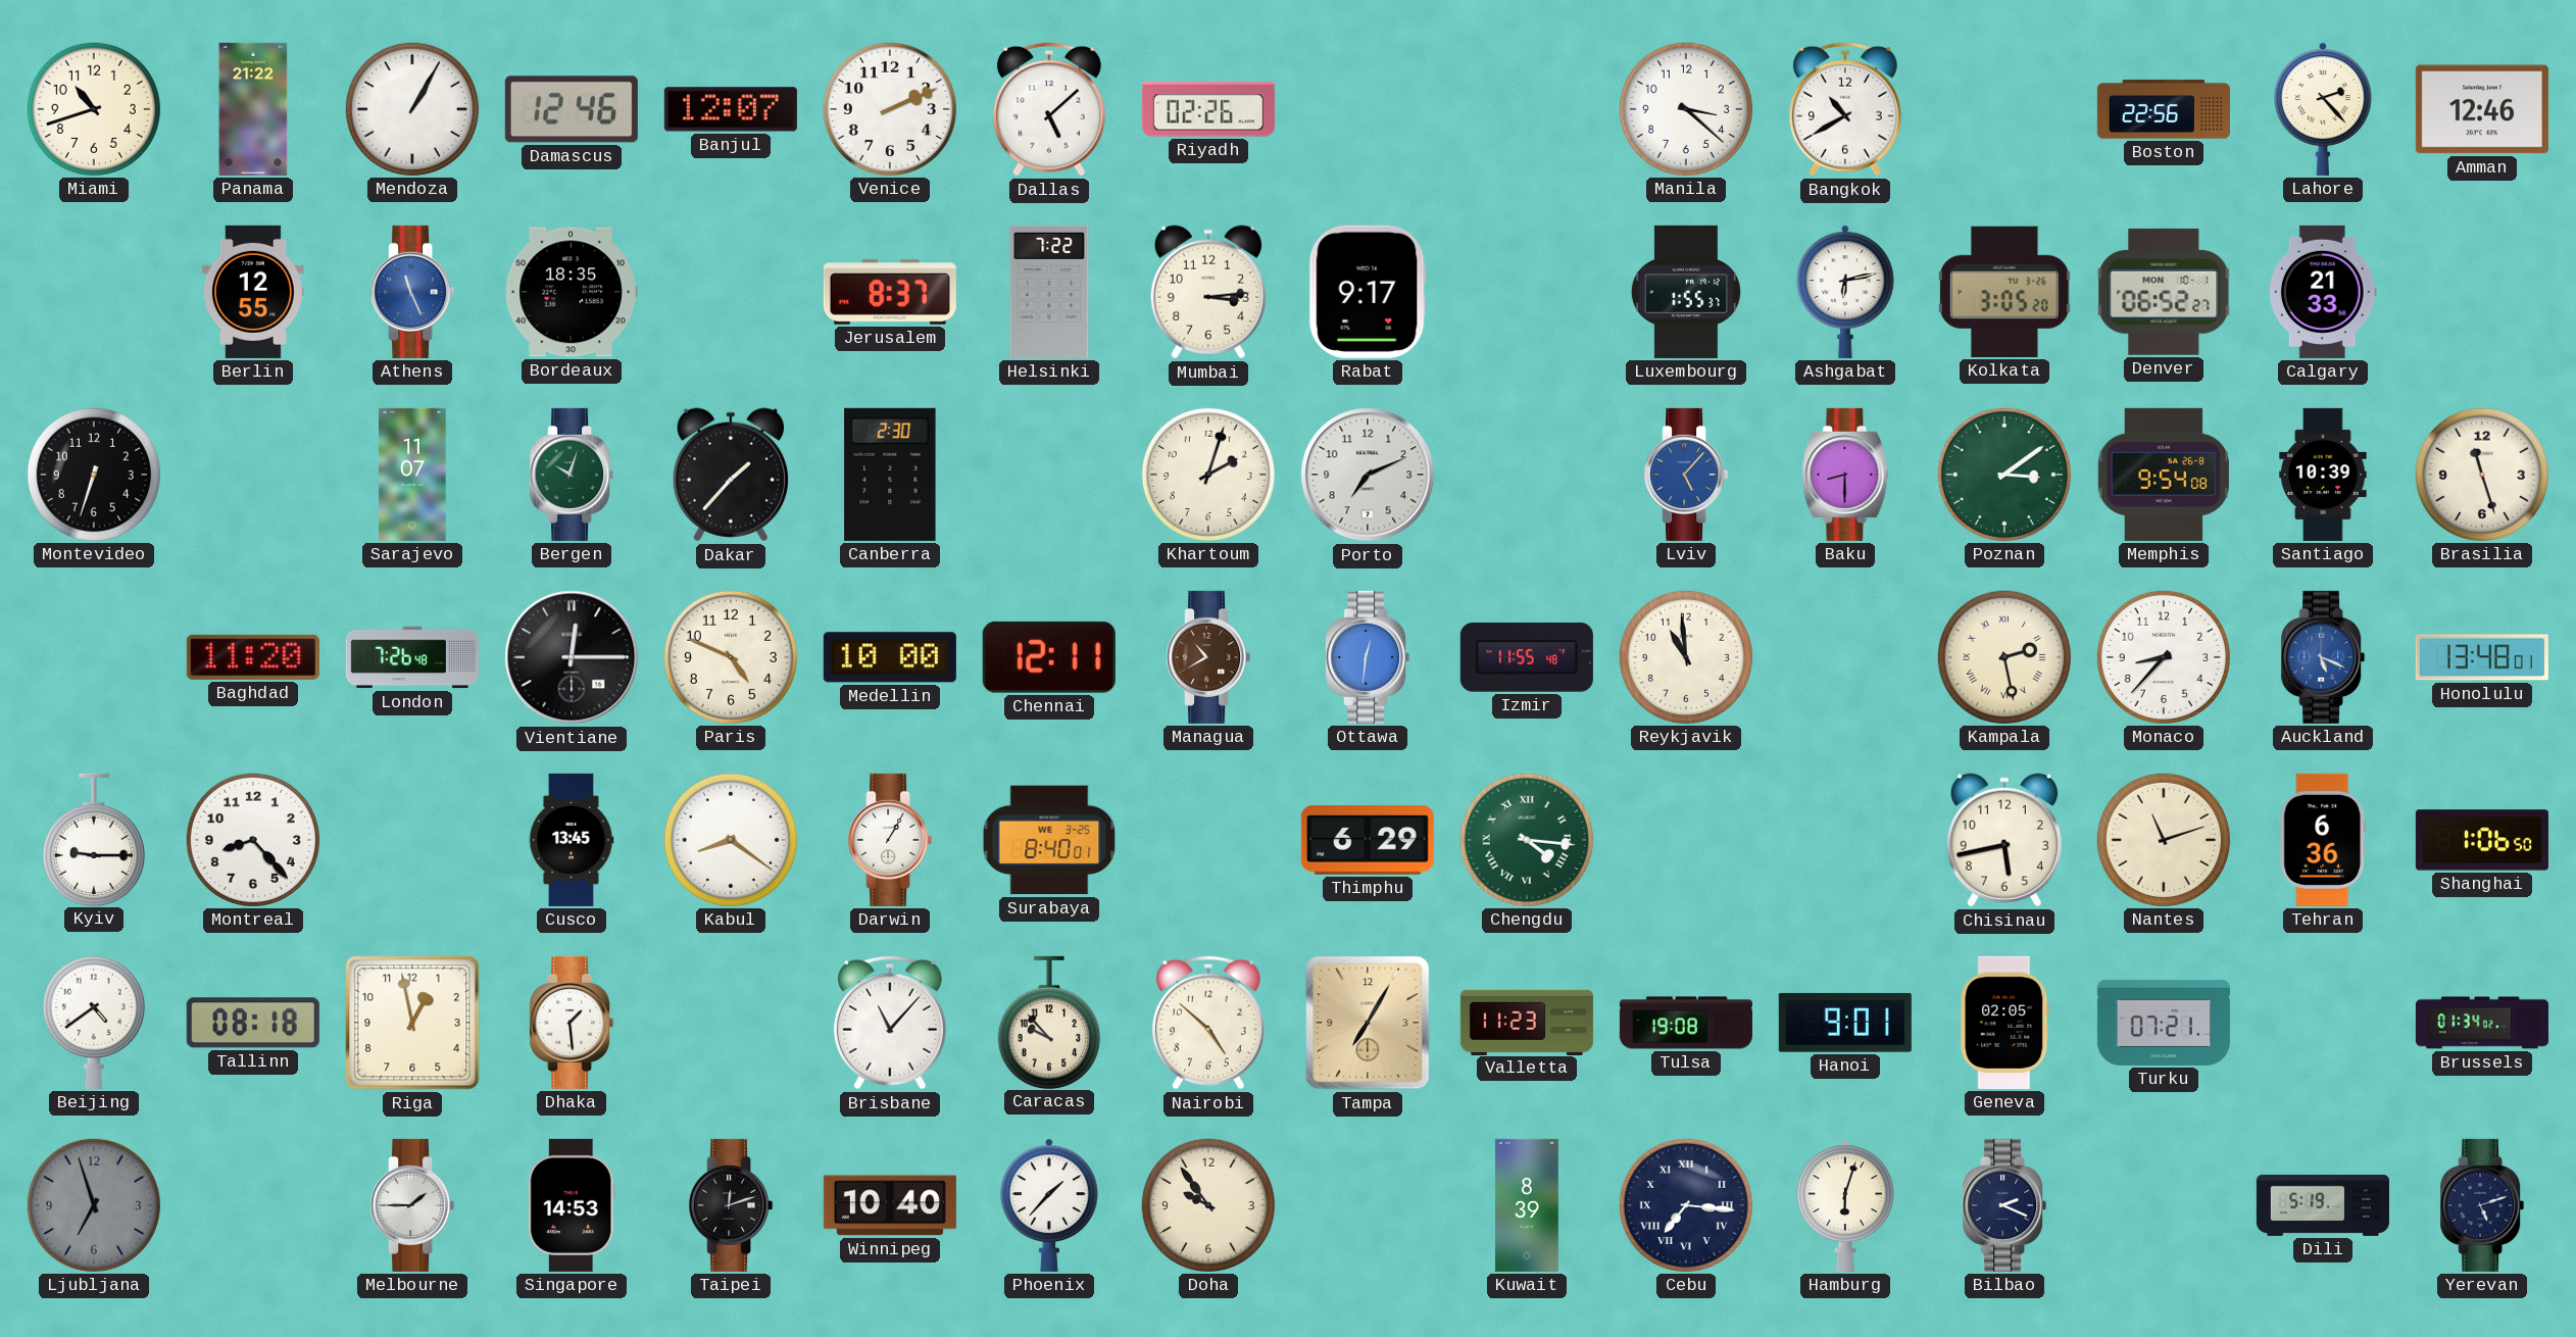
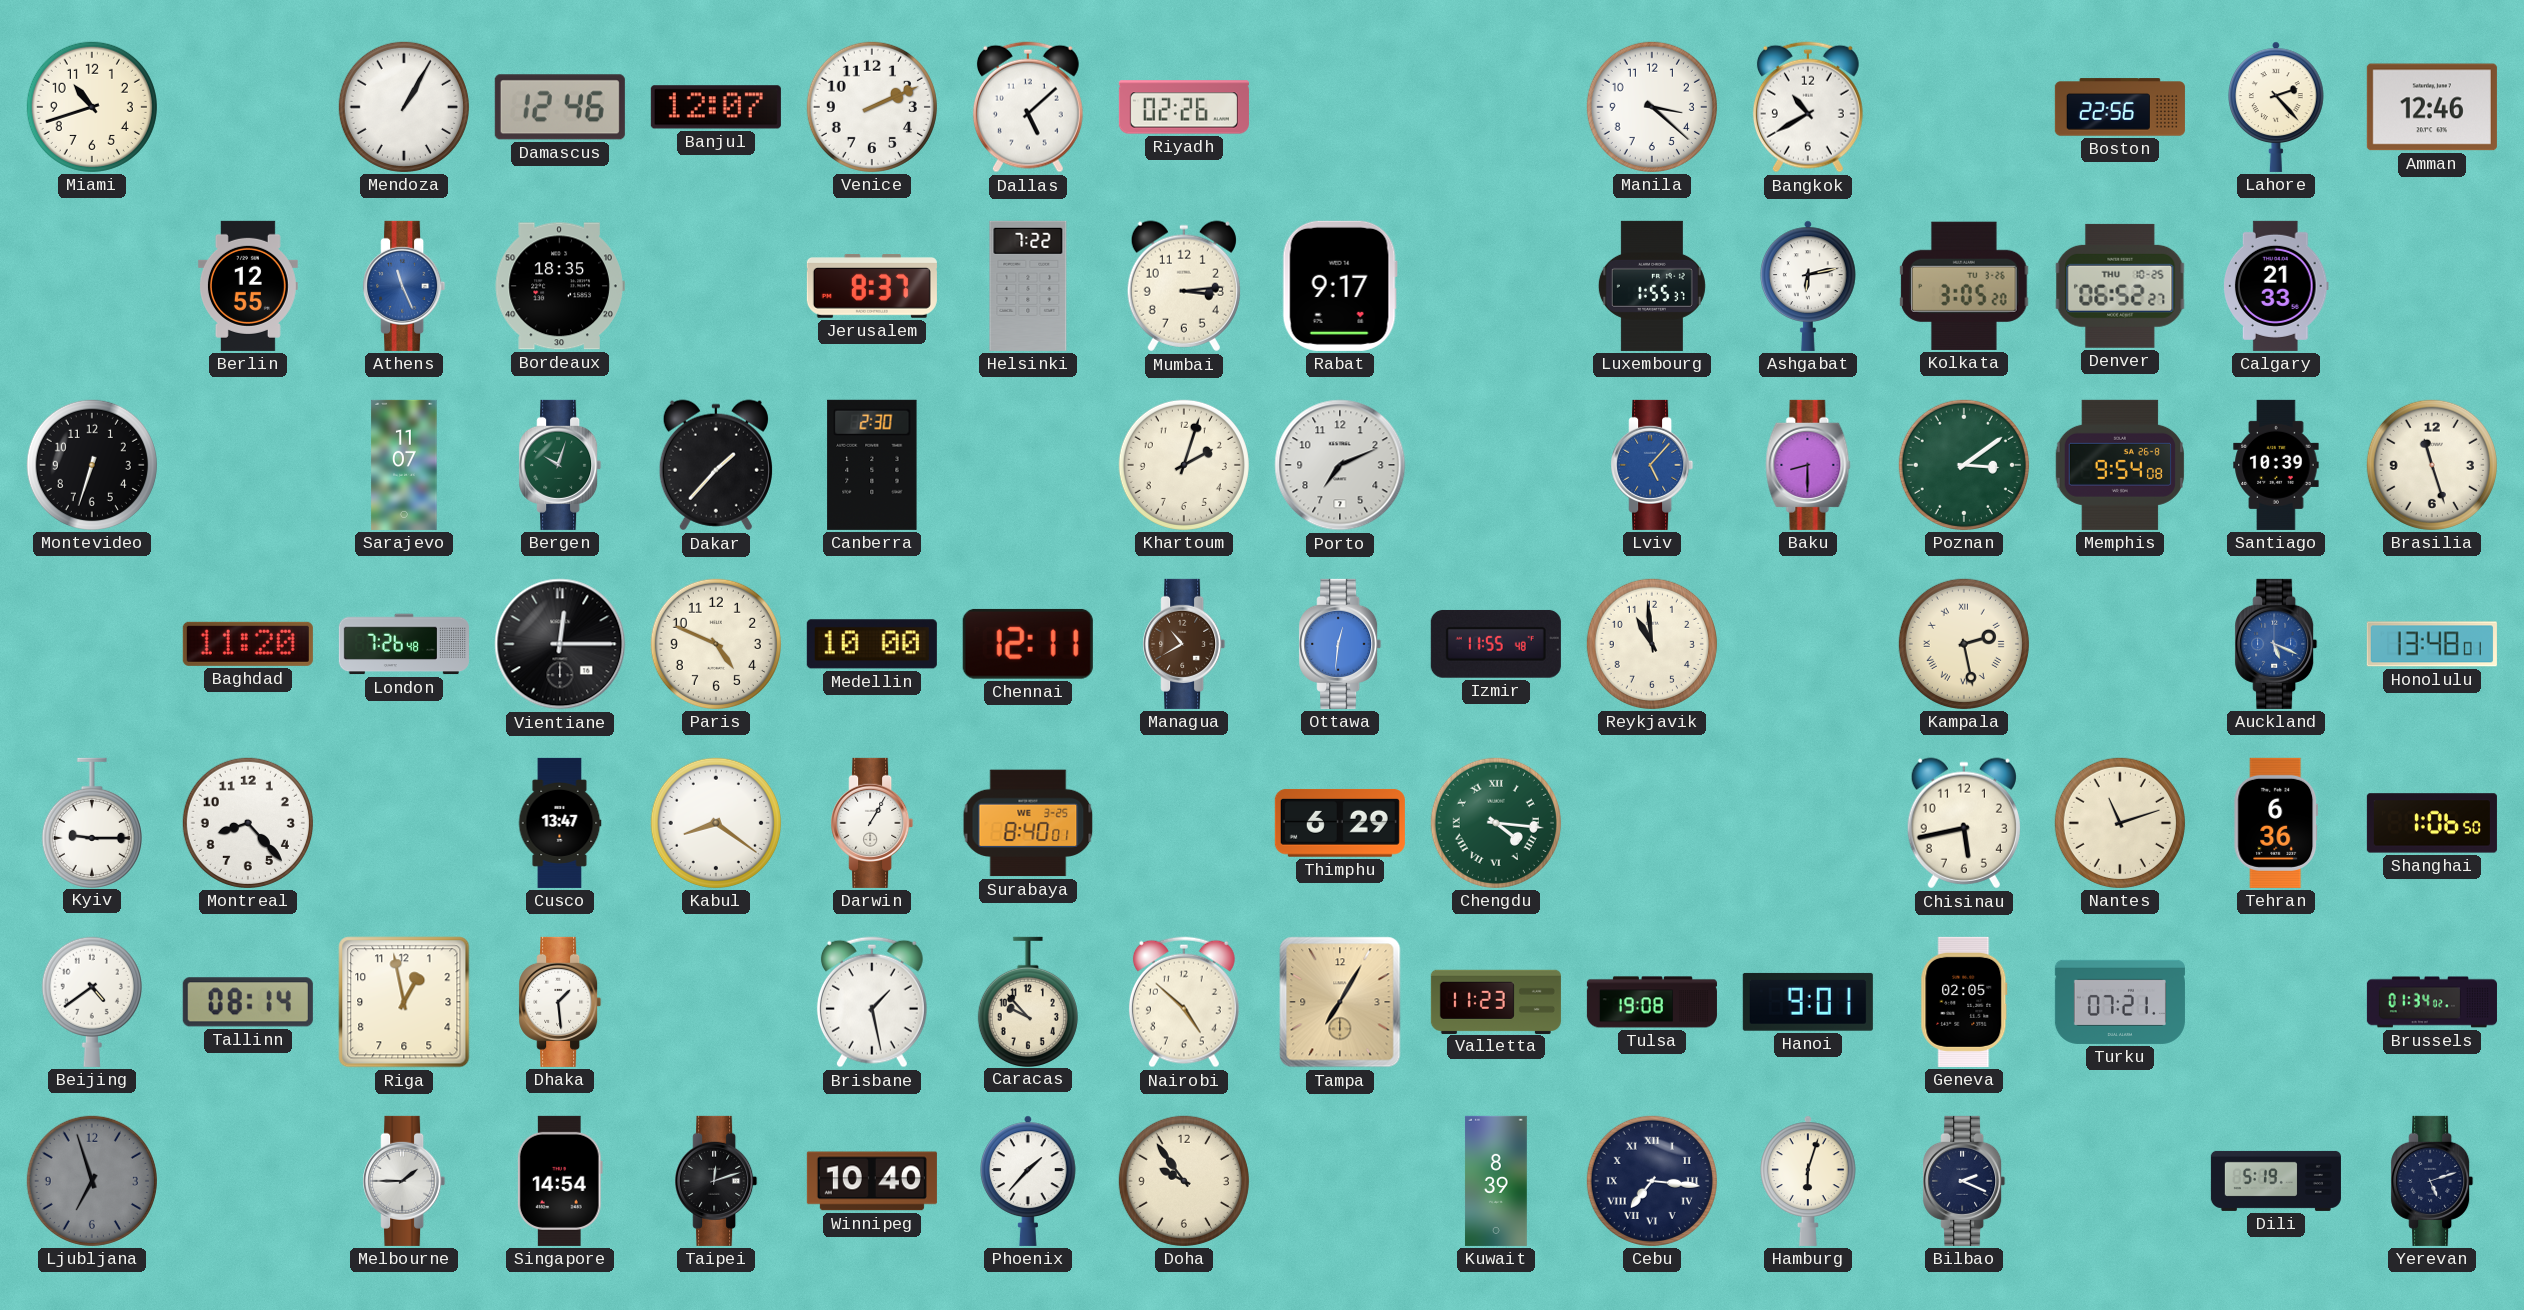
Panama: 21:22 -> none
Denver date: MON 10-1 -> THU 10-25
Monaco: 8:37 -> none
Cusco: 13:45 -> 13:47
Tallinn: 08:18 -> 08:14
Brisbane: 11:07 -> 1:28
Singapore: 14:53 -> 14:54
